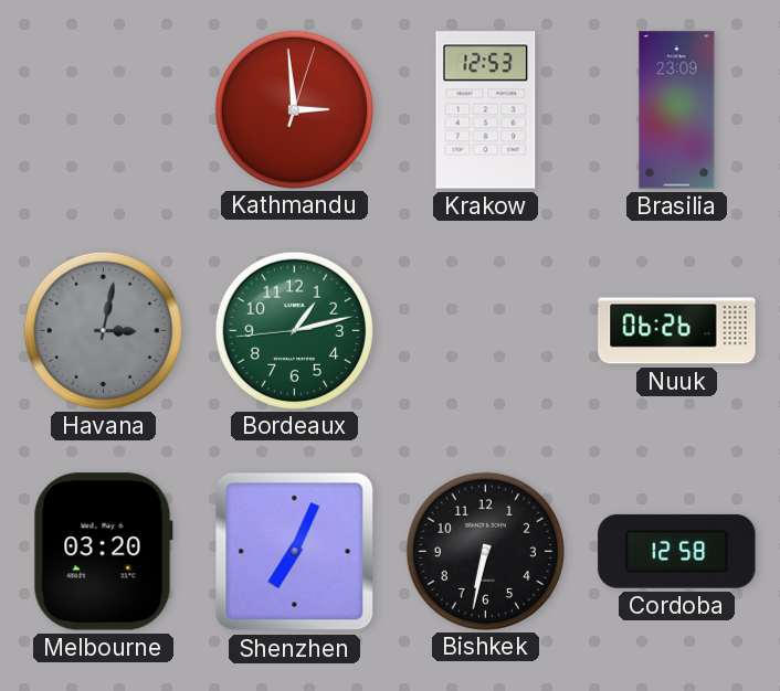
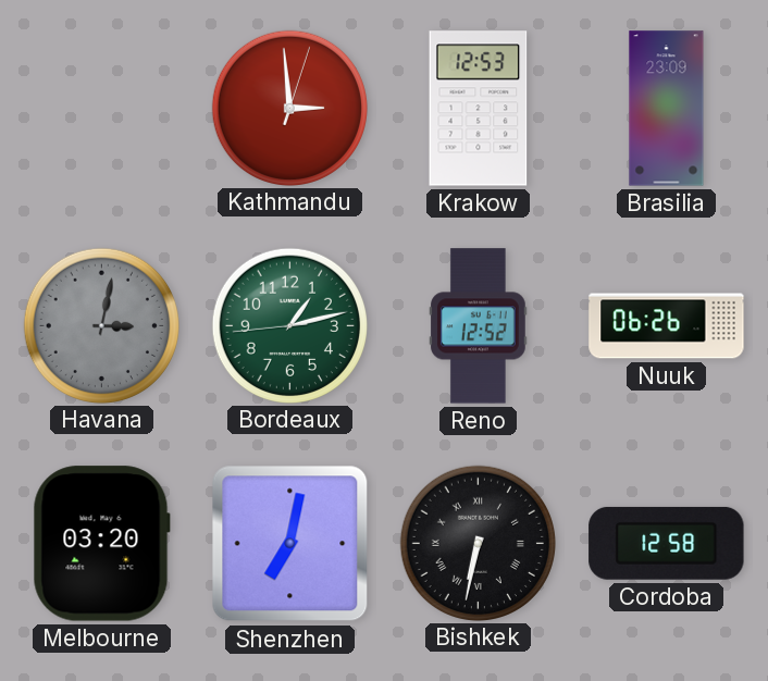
Reno: none -> 12:52
Shenzhen: 7:04 -> 7:02
Bishkek numerals: Arabic -> Roman
